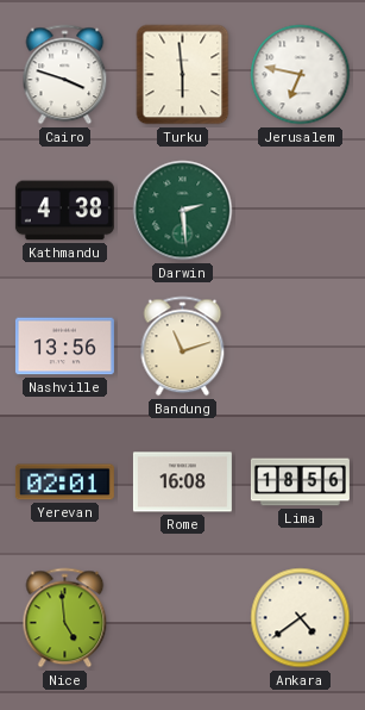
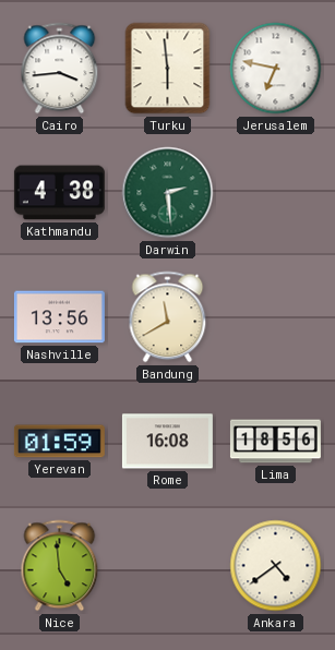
Cairo: 3:48 -> 3:44
Bandung: 11:12 -> 11:40
Yerevan: 02:01 -> 01:59
